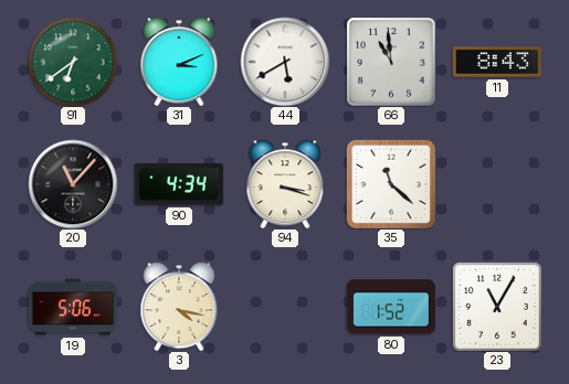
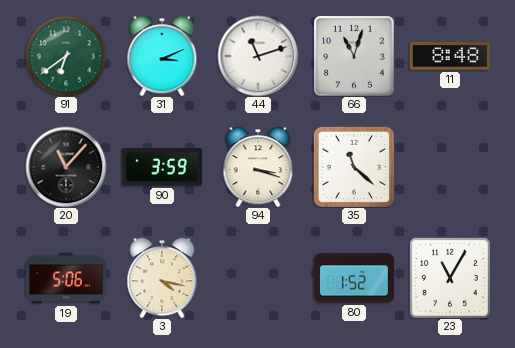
44: 5:40 -> 11:12
66: 10:59 -> 11:03
11: 8:43 -> 8:48
90: 4:34 -> 3:59
